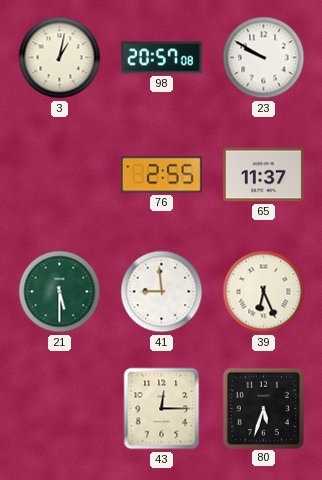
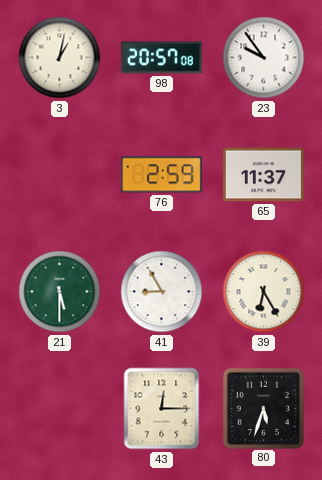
23: 9:50 -> 9:54
76: 2:55 -> 2:59
41: 8:59 -> 8:55
39: 6:26 -> 6:25
